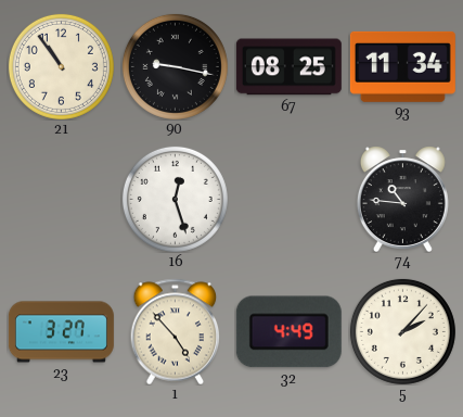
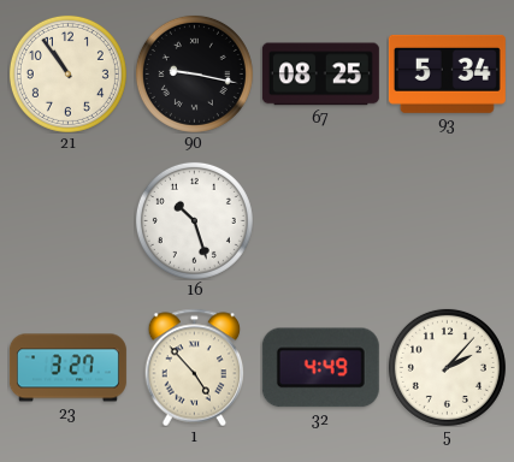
93: 11:34 -> 5:34
16: 12:27 -> 10:27
74: 10:46 -> none
